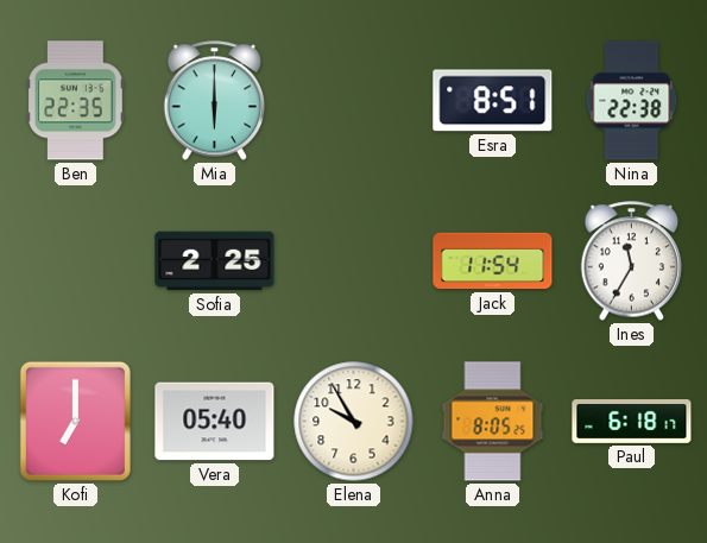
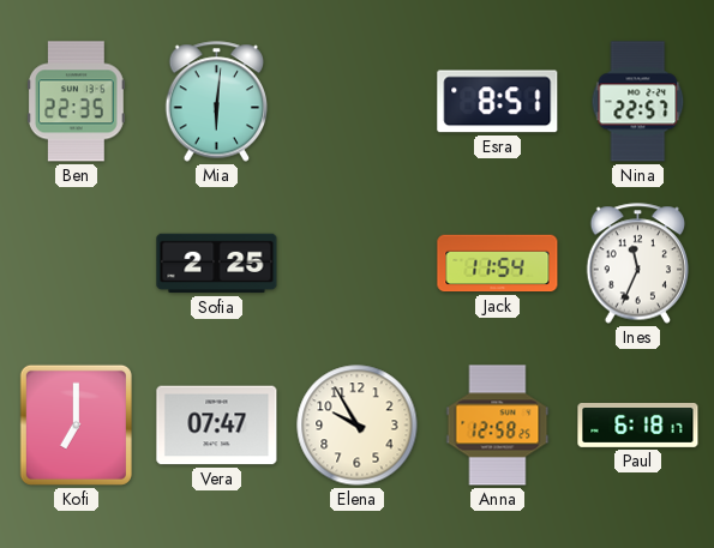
Mia: 6:00 -> 6:01
Nina: 22:38 -> 22:57
Ines: 11:35 -> 11:34
Vera: 05:40 -> 07:47
Anna: 8:05 -> 12:58
